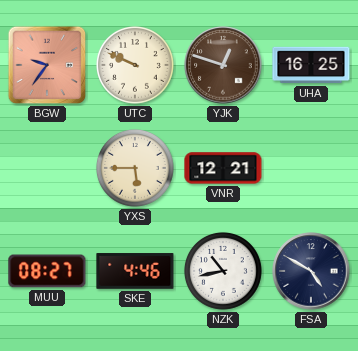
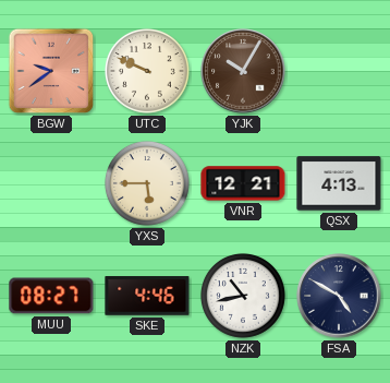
BGW: 9:36 -> 9:39
YJK: 12:48 -> 10:05
UHA: 16:25 -> none
QSX: none -> 4:13
